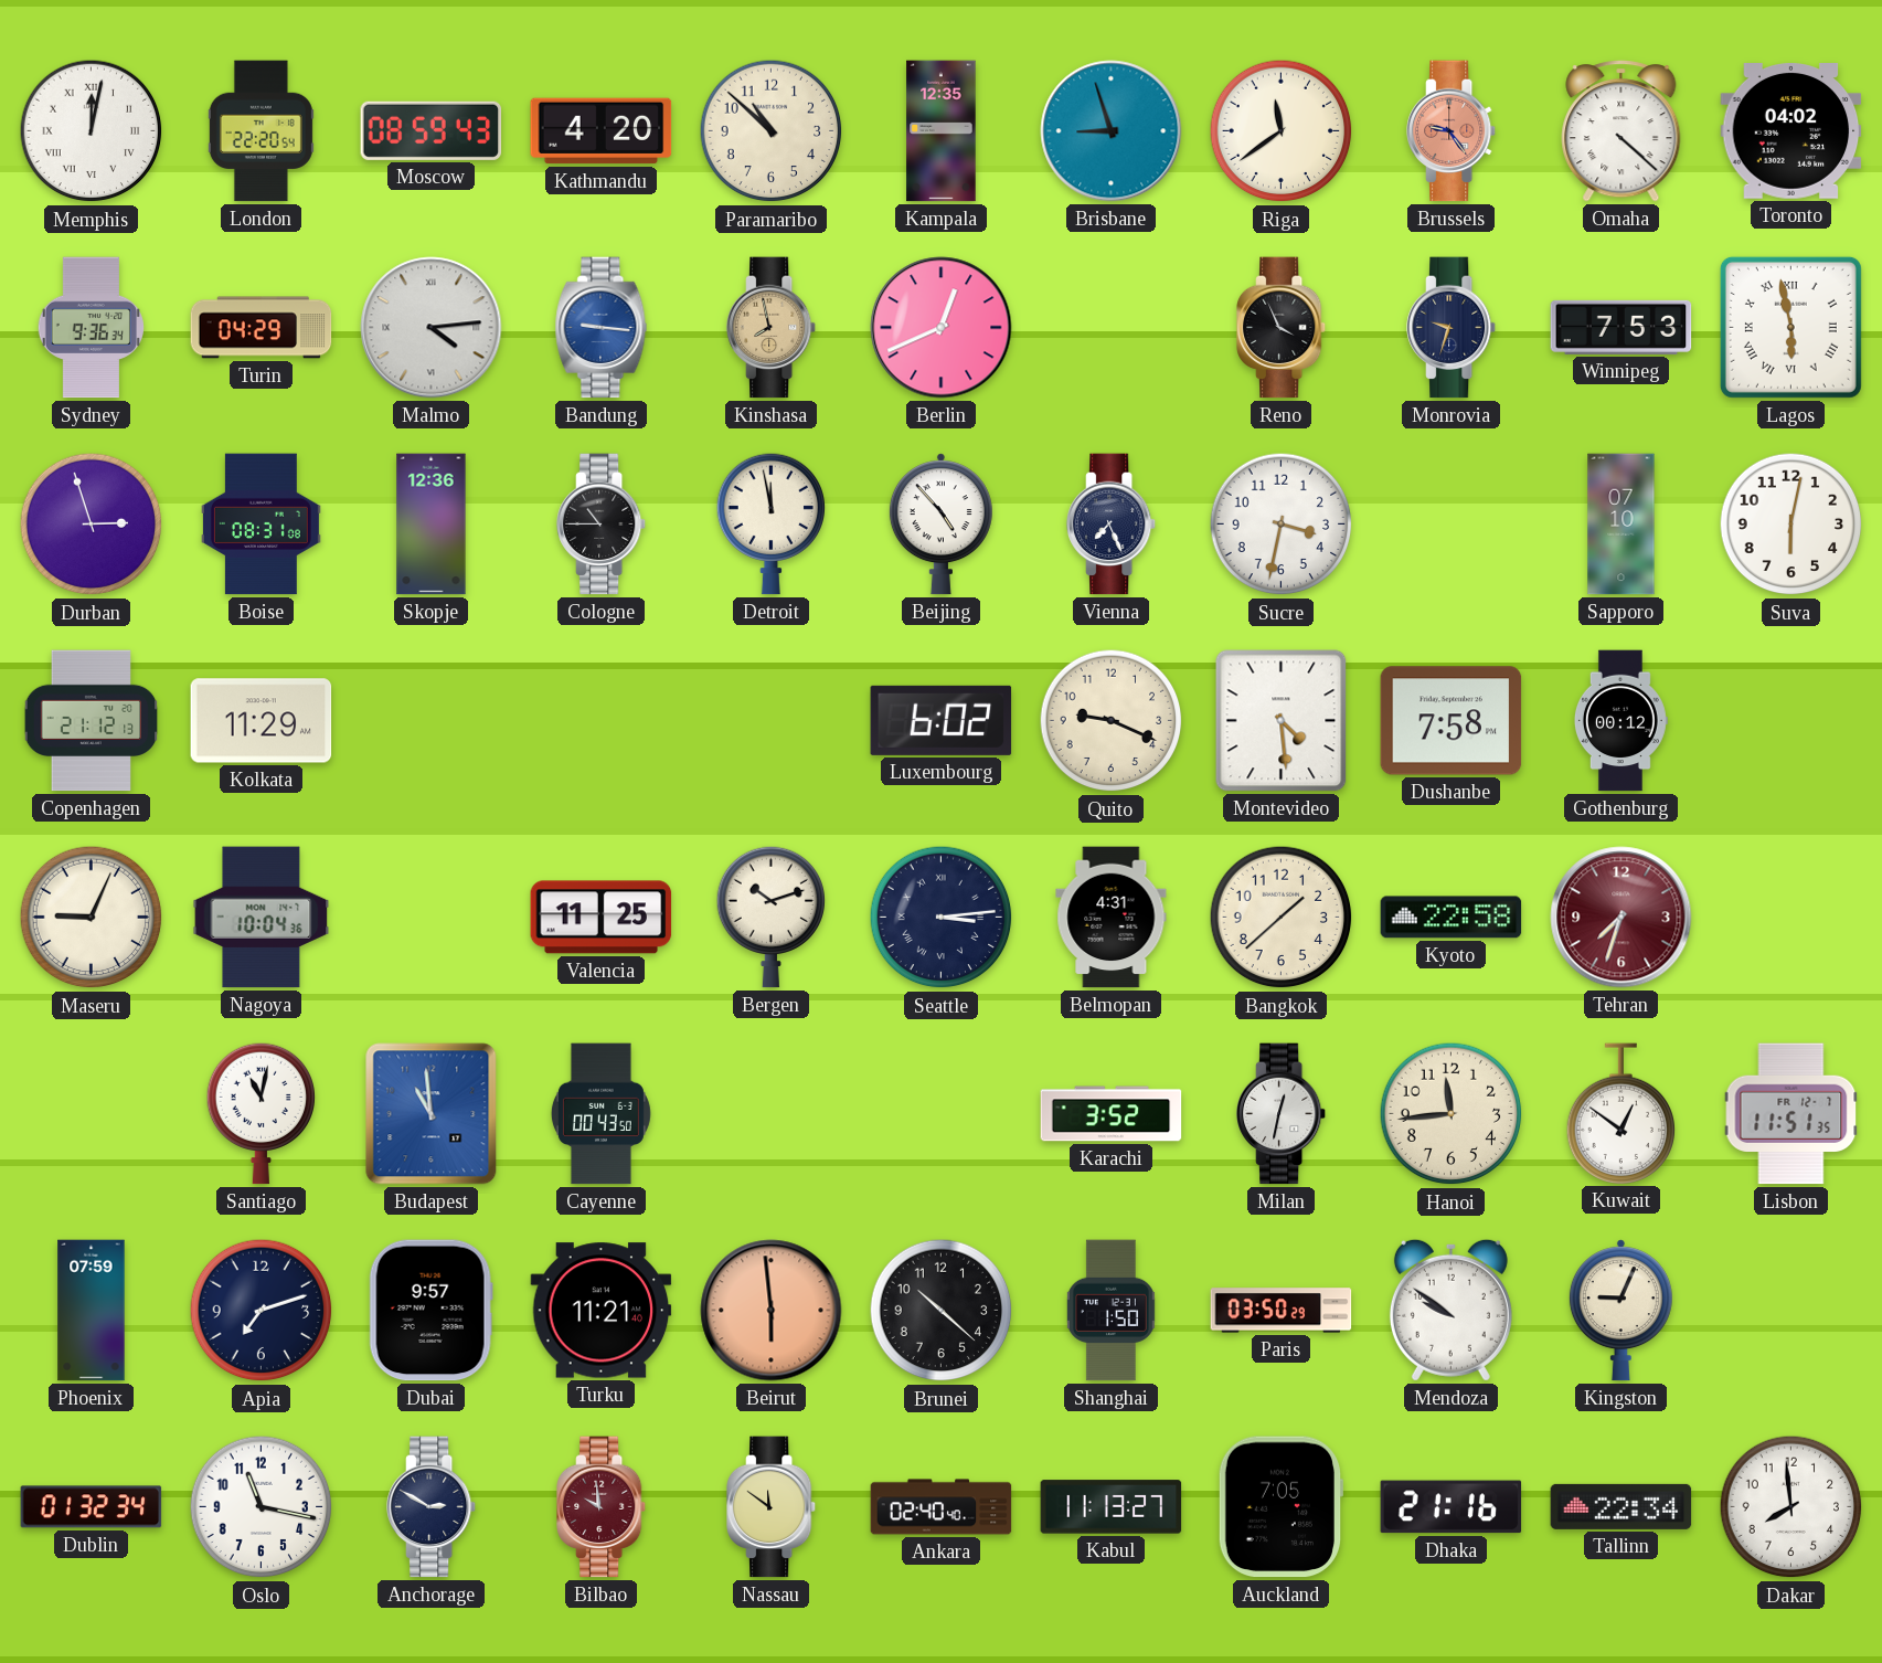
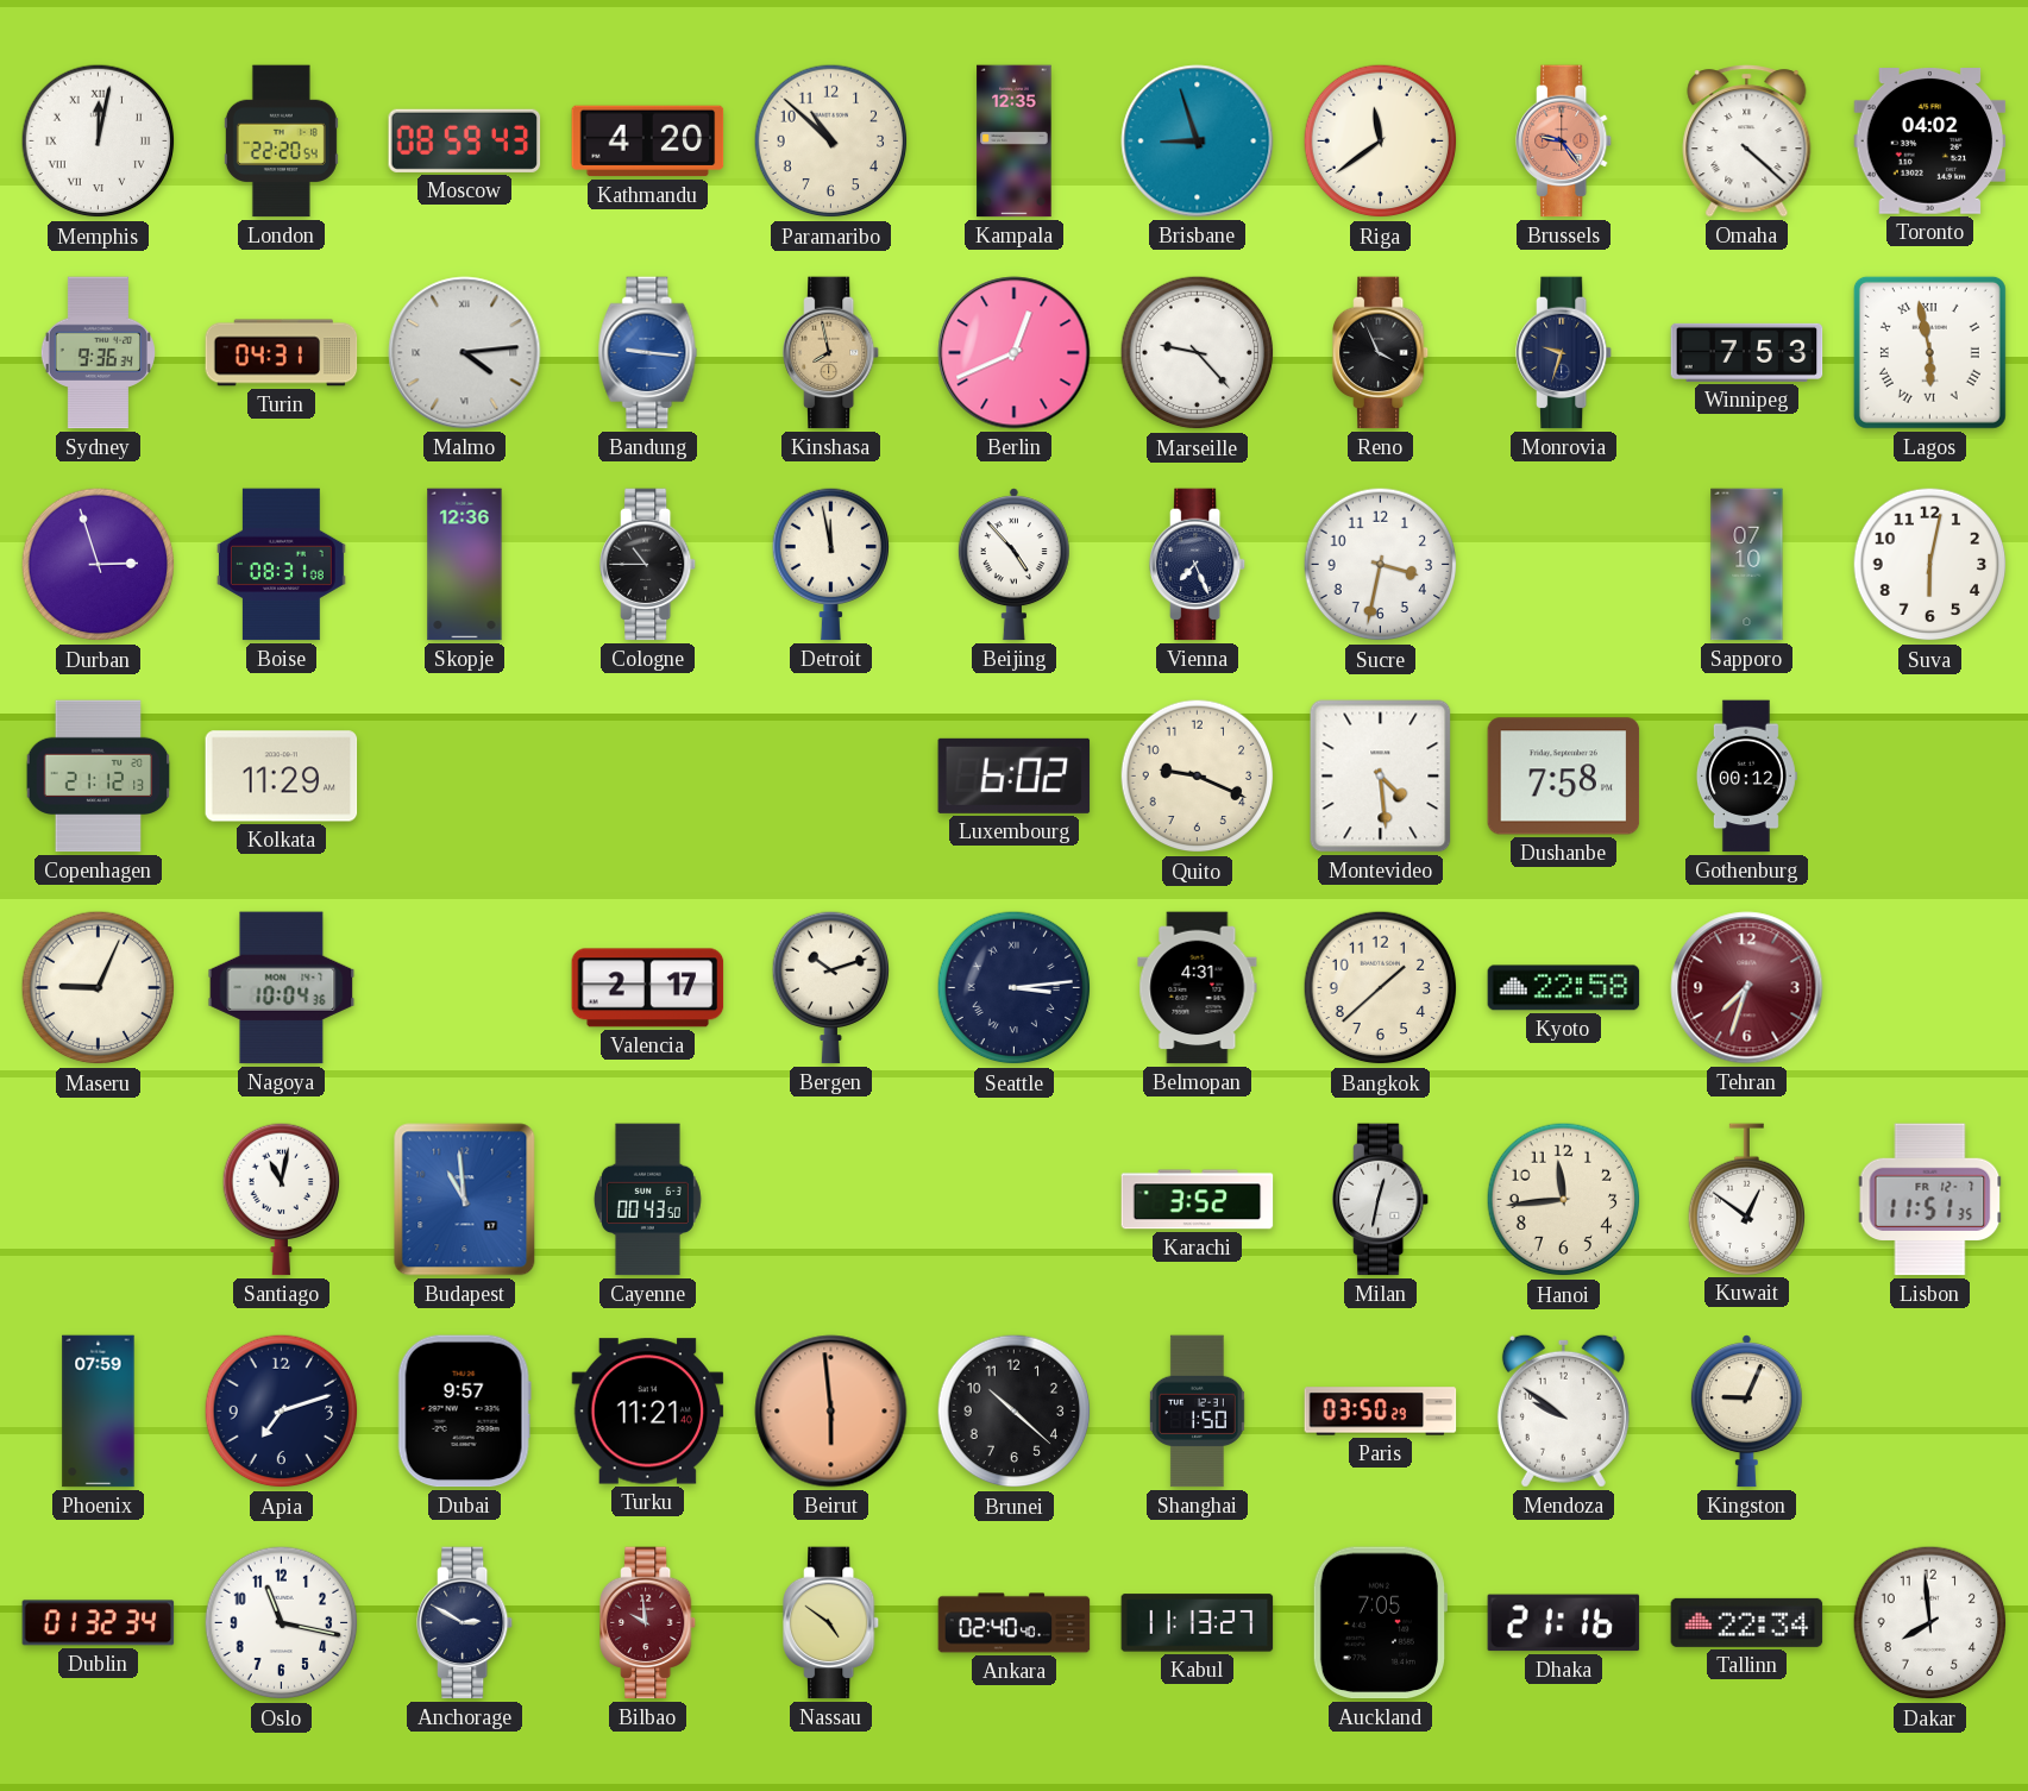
Turin: 04:29 -> 04:31
Marseille: none -> 9:23
Valencia: 11:25 -> 2:17
Nassau: 11:51 -> 4:51
